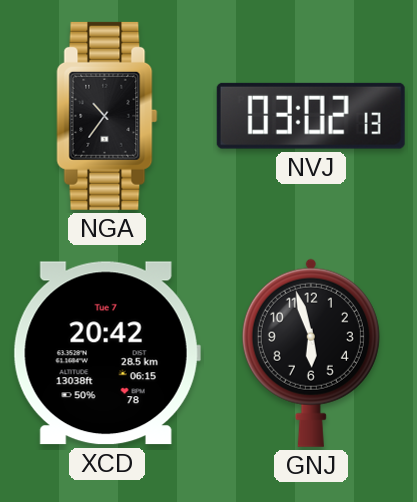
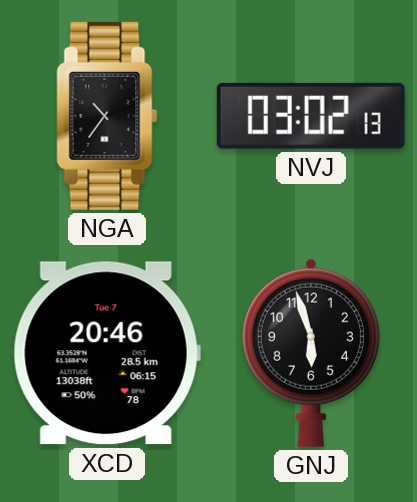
XCD: 20:42 -> 20:46
